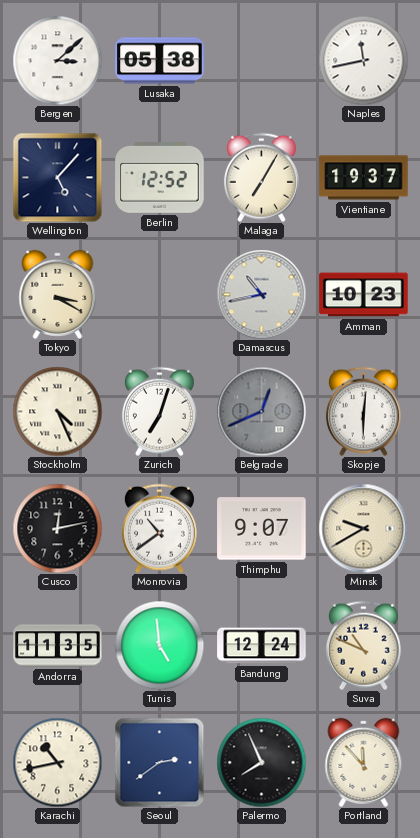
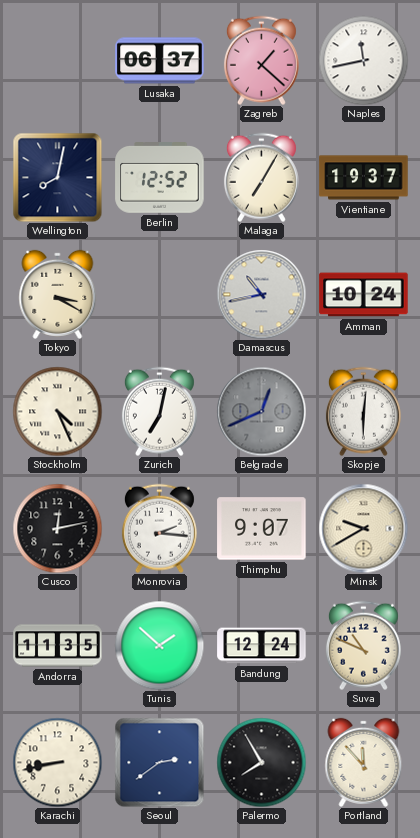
Bergen: 3:08 -> none
Lusaka: 05:38 -> 06:37
Zagreb: none -> 1:22
Wellington: 5:07 -> 8:02
Amman: 10:23 -> 10:24
Zurich: 7:03 -> 7:02
Monrovia: 10:39 -> 2:16
Tunis: 4:59 -> 1:52
Karachi: 10:43 -> 8:43
Palermo: 7:56 -> 7:55
